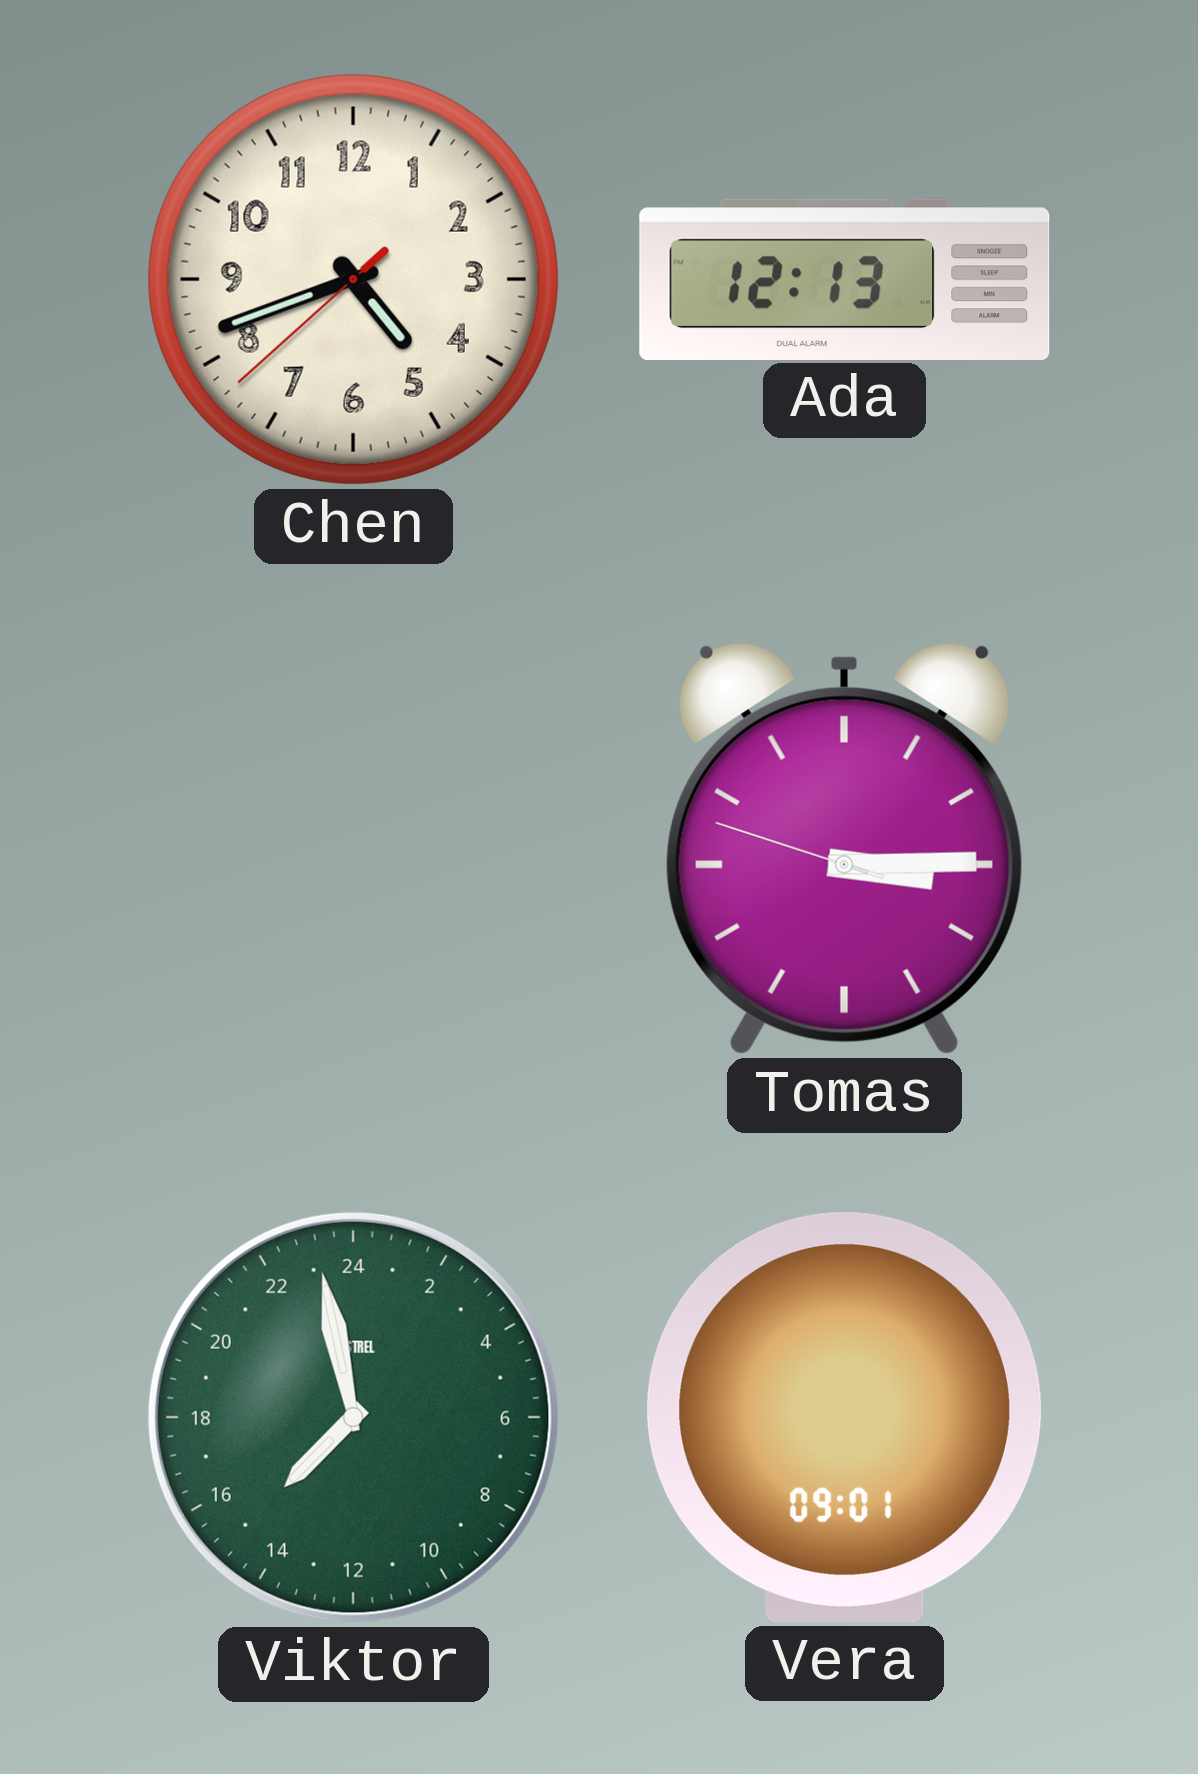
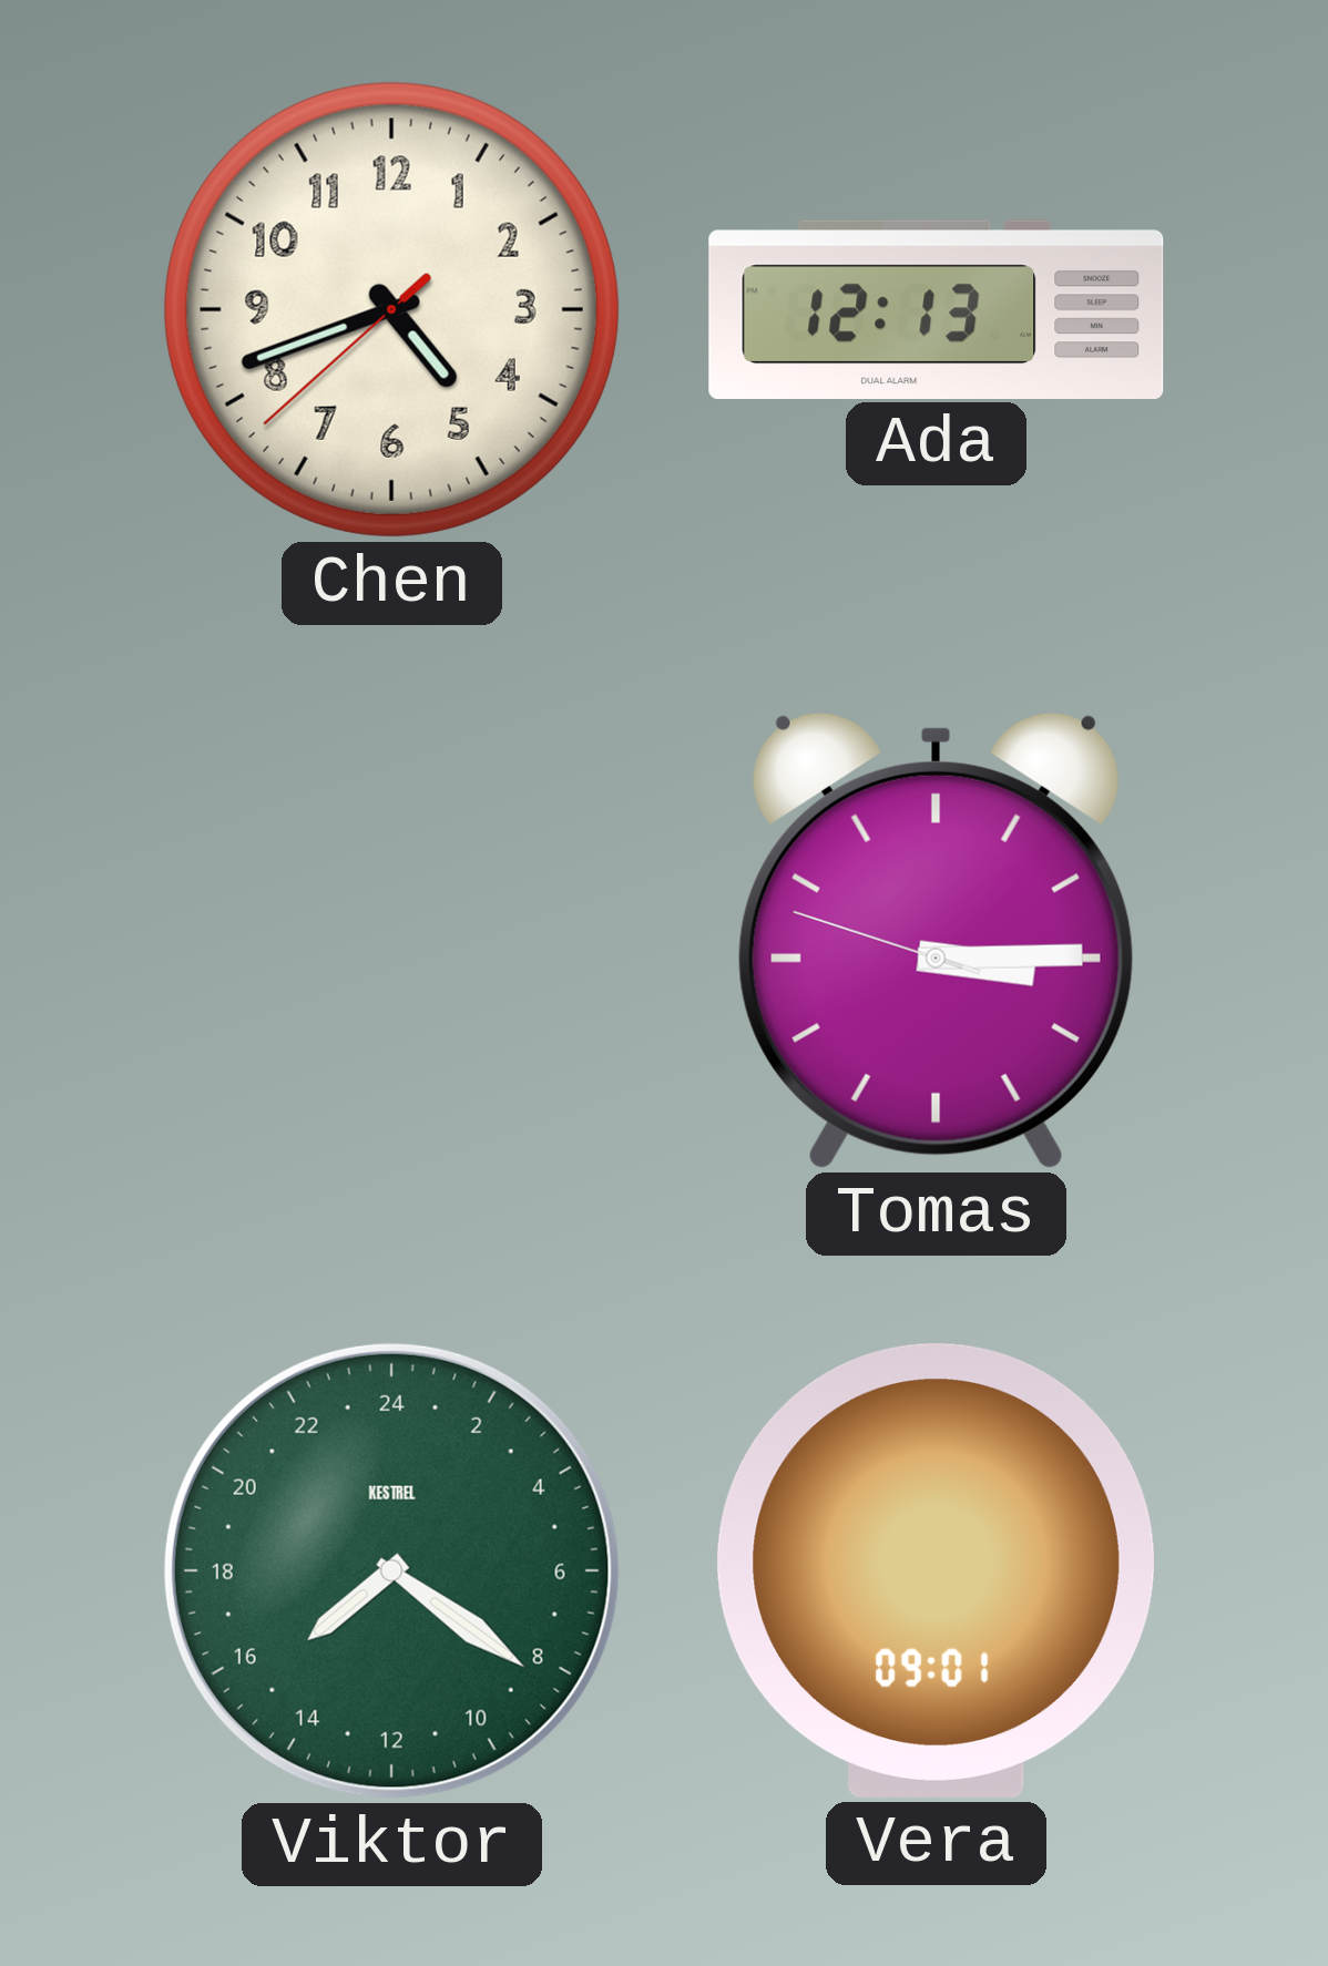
Viktor: 14:58 -> 15:21
